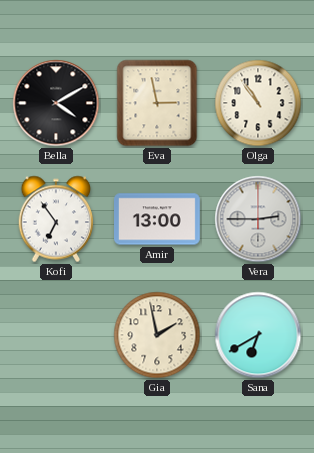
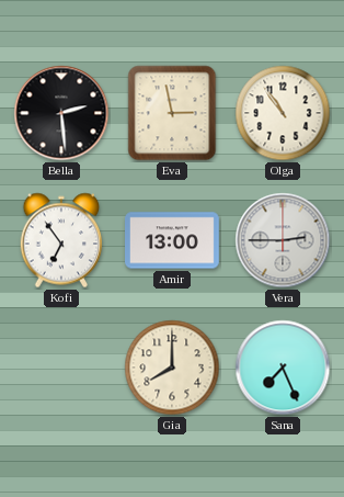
Bella: 4:10 -> 2:29
Gia: 1:58 -> 8:00
Sana: 6:40 -> 7:26
